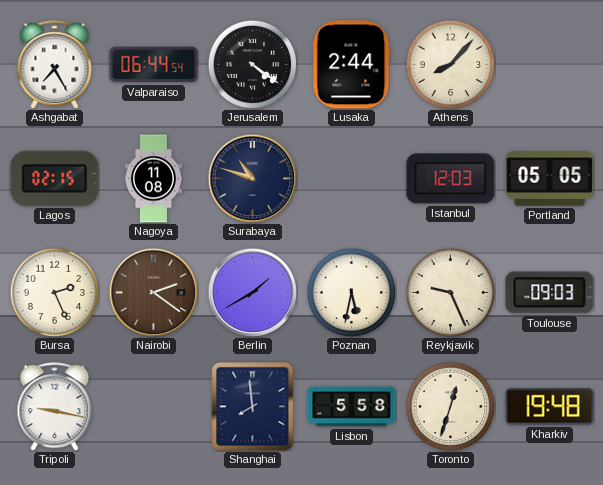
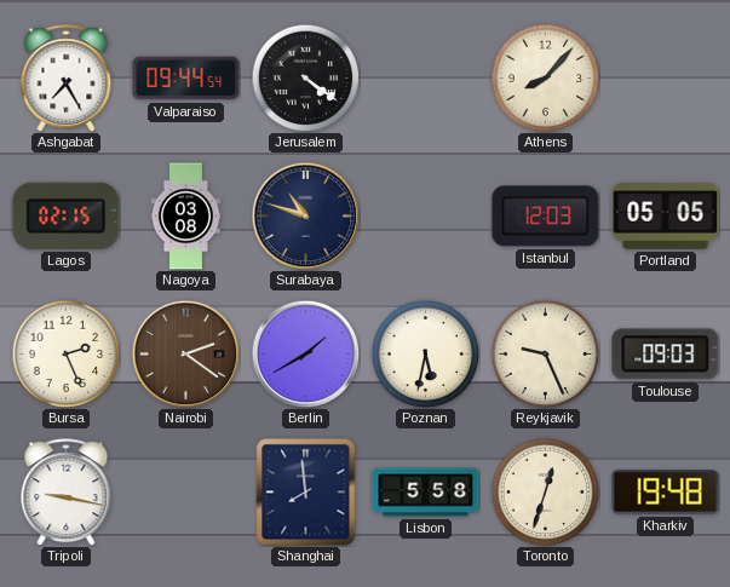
Valparaiso: 06:44 -> 09:44
Lusaka: 2:44 -> none
Nagoya: 11:08 -> 03:08
